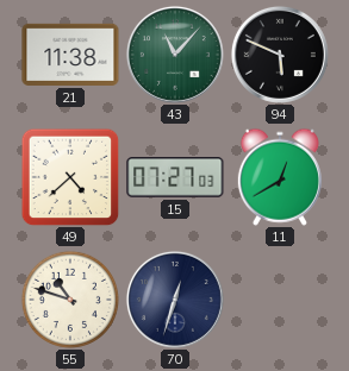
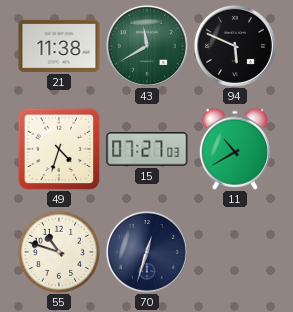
43: 11:07 -> 11:40
49: 4:38 -> 4:33
11: 12:40 -> 10:40
